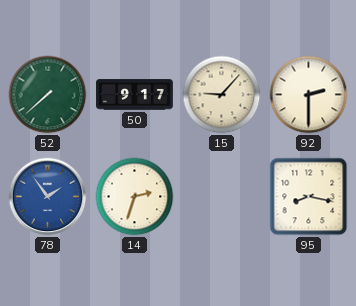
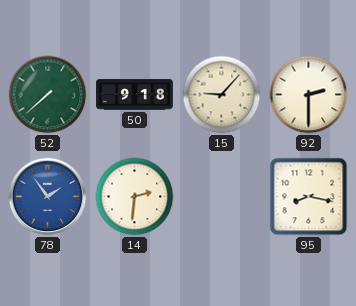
50: 9:17 -> 9:18
14: 2:33 -> 2:31
